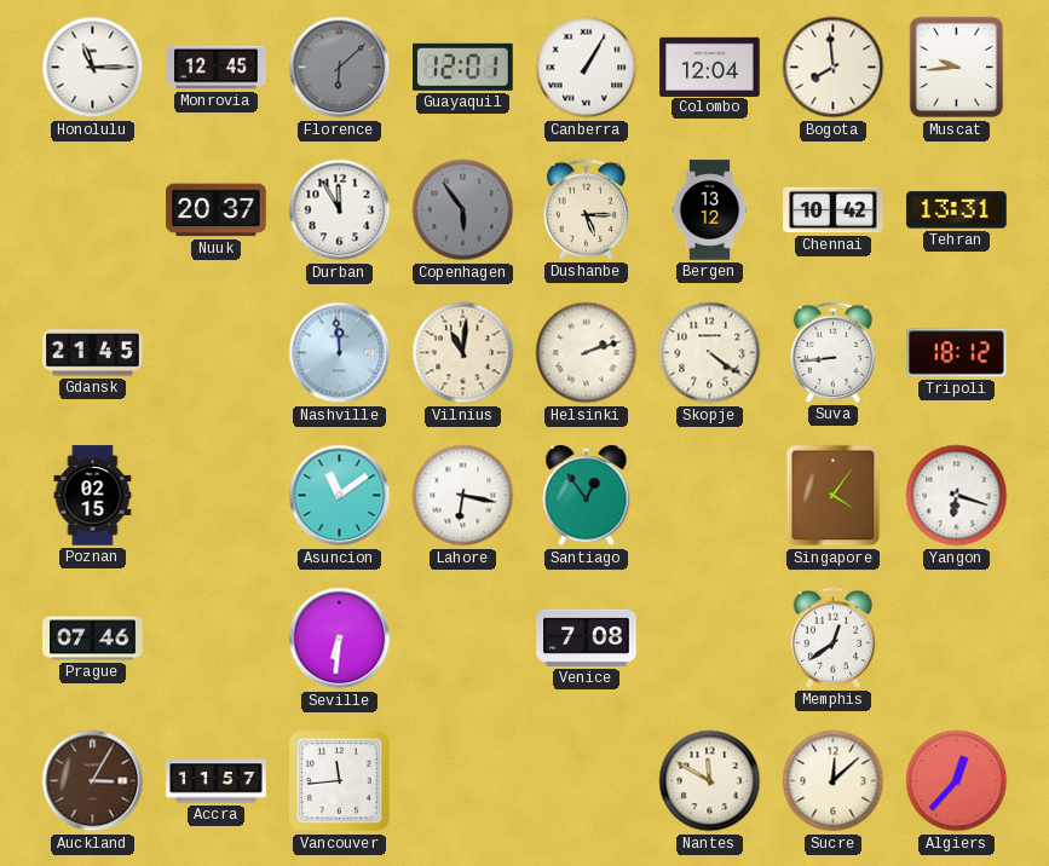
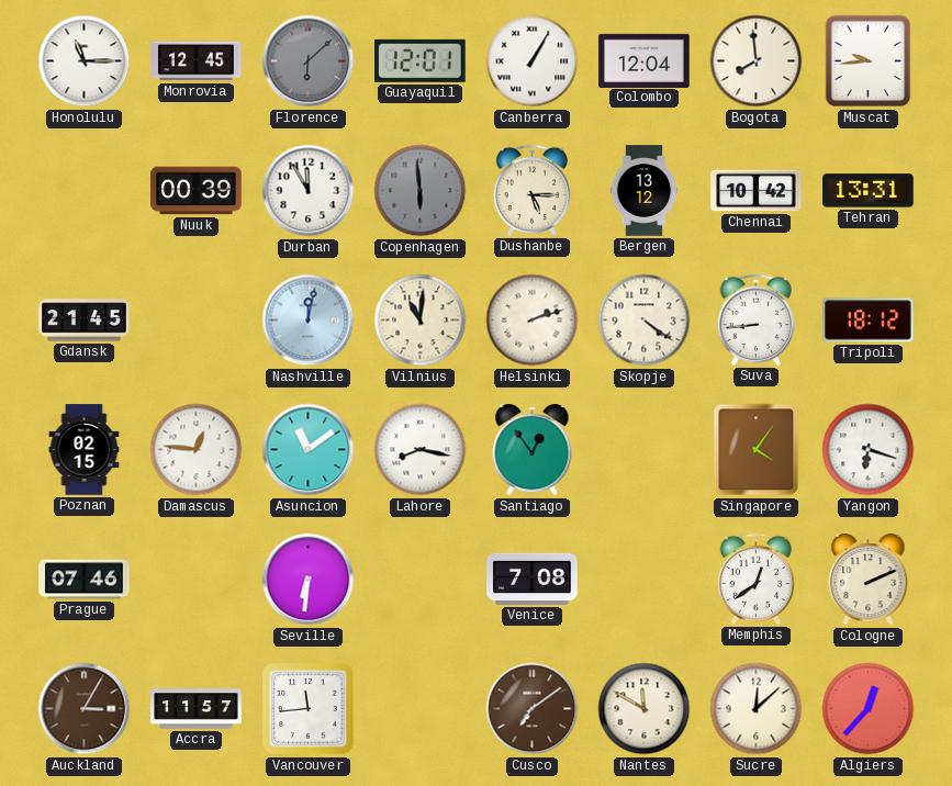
Nuuk: 20:37 -> 00:39
Copenhagen: 5:54 -> 5:59
Nashville: 11:59 -> 12:02
Damascus: none -> 12:46
Lahore: 6:17 -> 8:17
Cologne: none -> 2:11
Cusco: none -> 7:09
